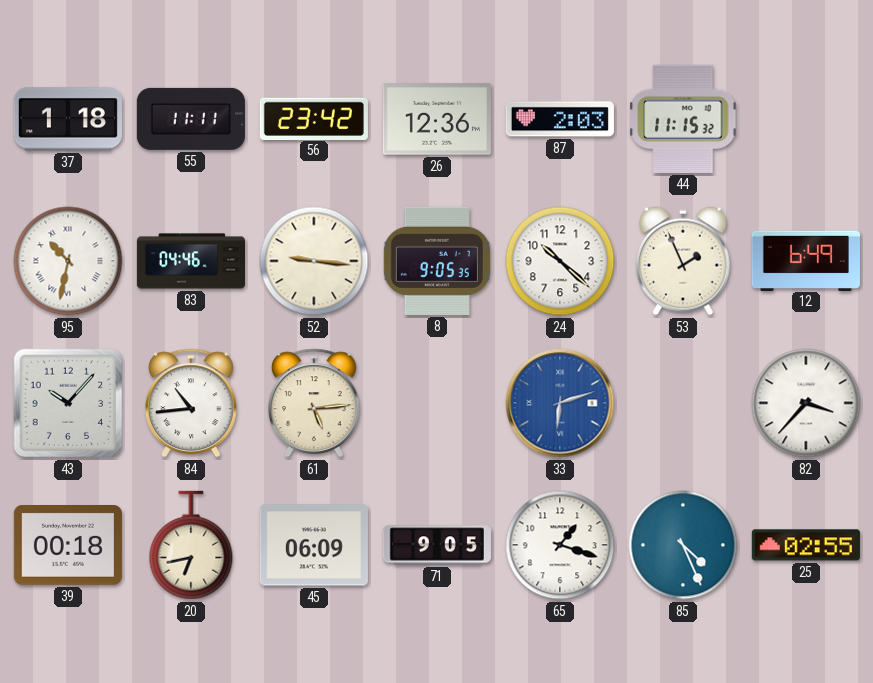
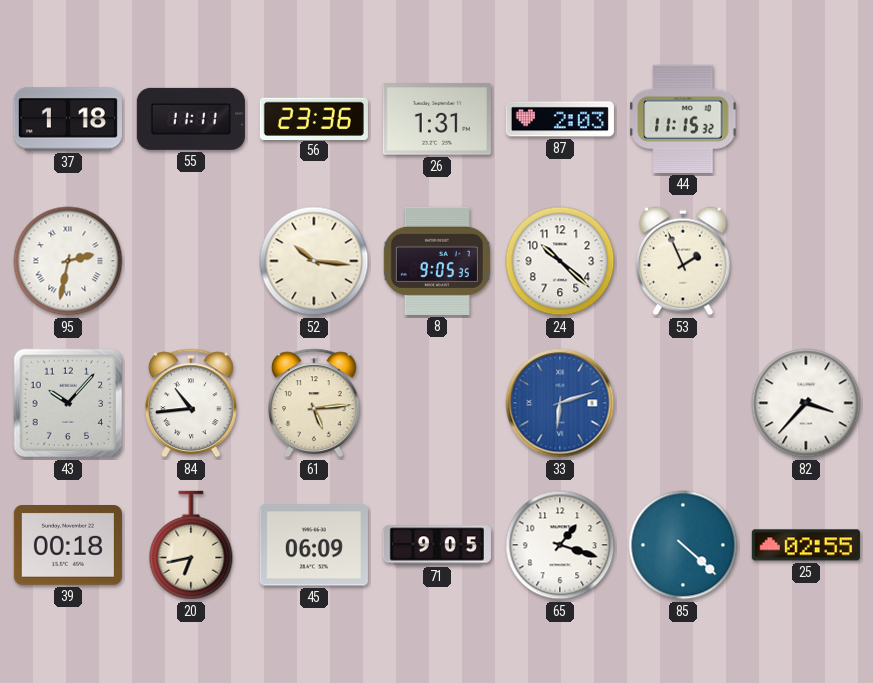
56: 23:42 -> 23:36
26: 12:36 -> 1:31
95: 10:32 -> 2:32
83: 04:46 -> none
52: 9:16 -> 10:16
12: 6:49 -> none
85: 4:26 -> 4:22
